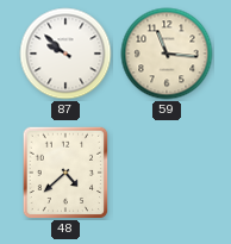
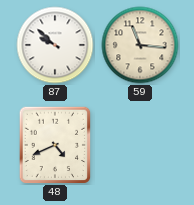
48: 4:38 -> 4:41
